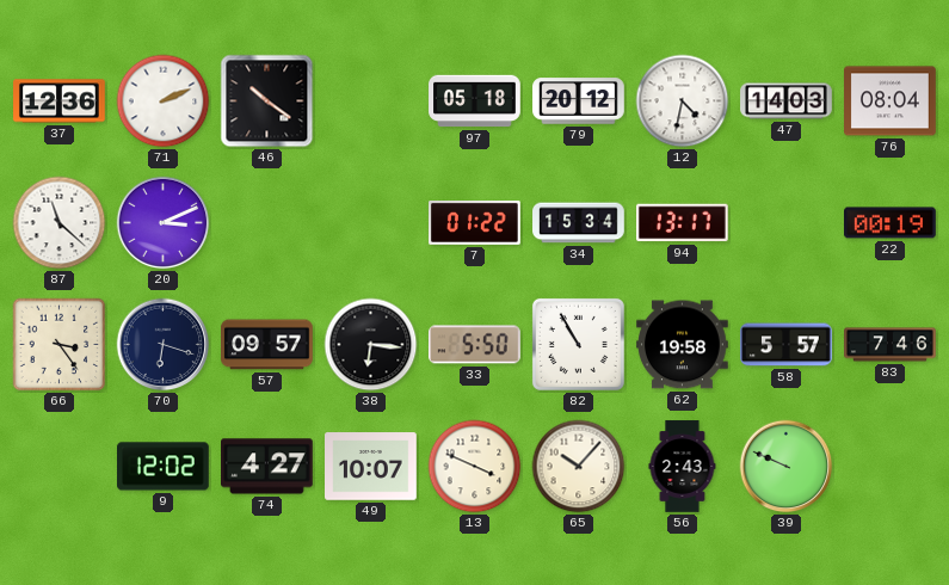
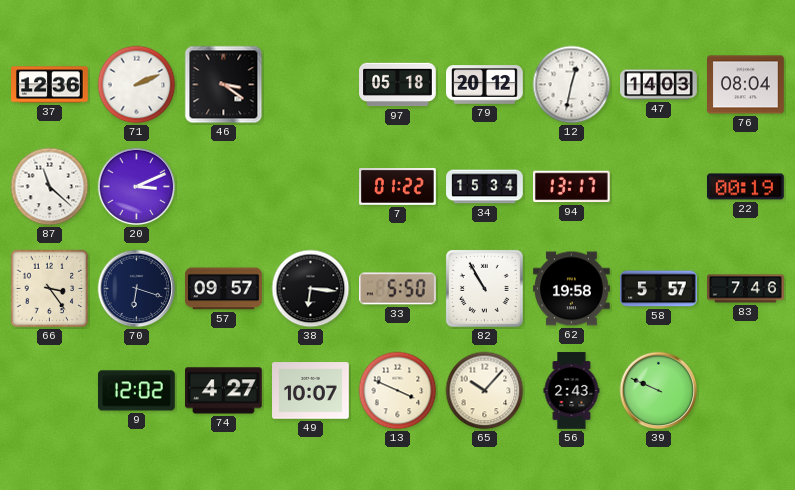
46: 10:21 -> 3:21
12: 4:32 -> 12:32
